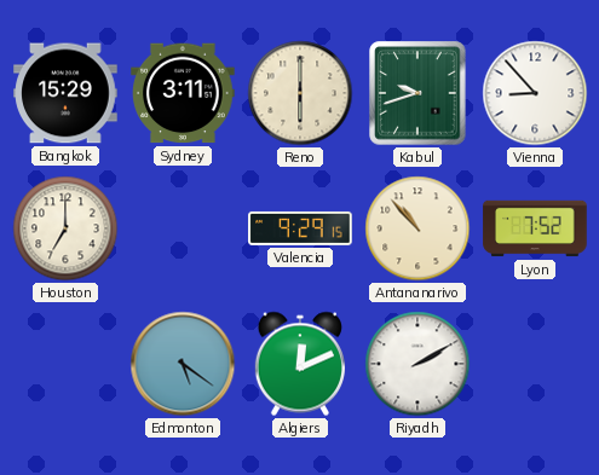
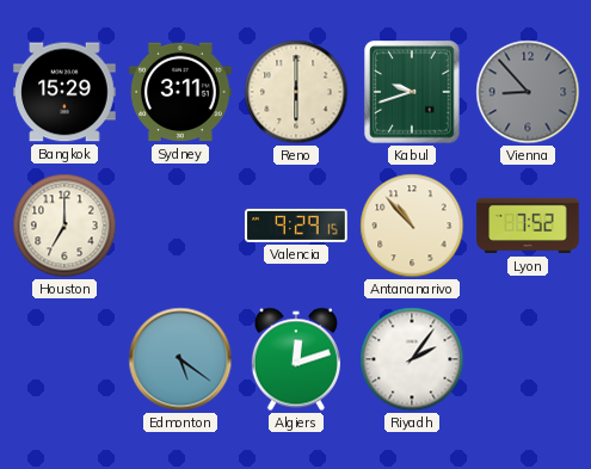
Vienna dial: white -> grey
Algiers: 12:11 -> 12:12
Riyadh: 2:10 -> 2:06
